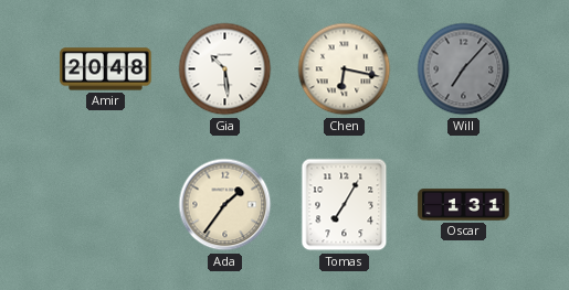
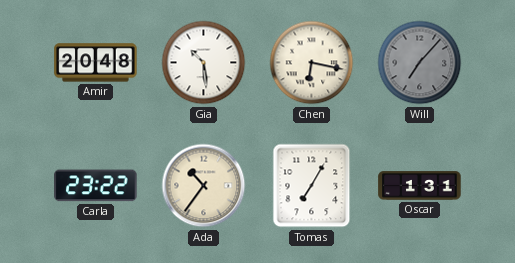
Carla: none -> 23:22
Ada: 1:36 -> 10:36
